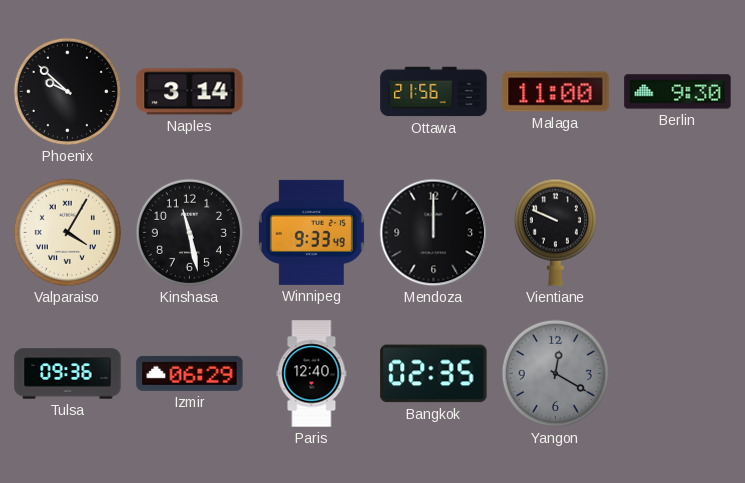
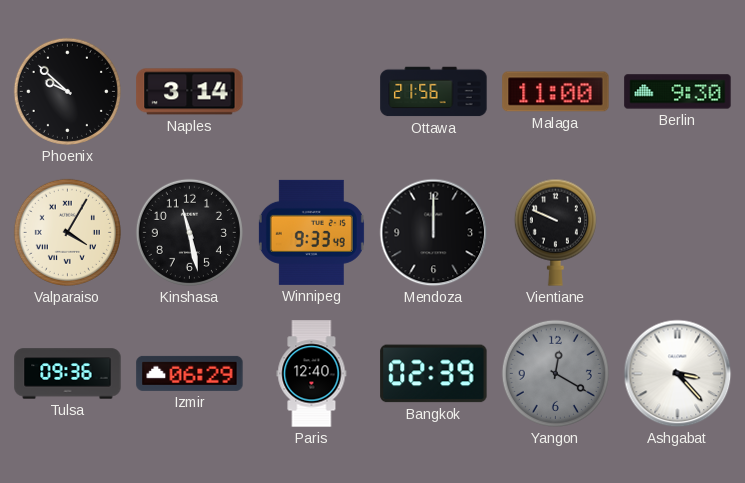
Bangkok: 02:35 -> 02:39
Ashgabat: none -> 3:23
